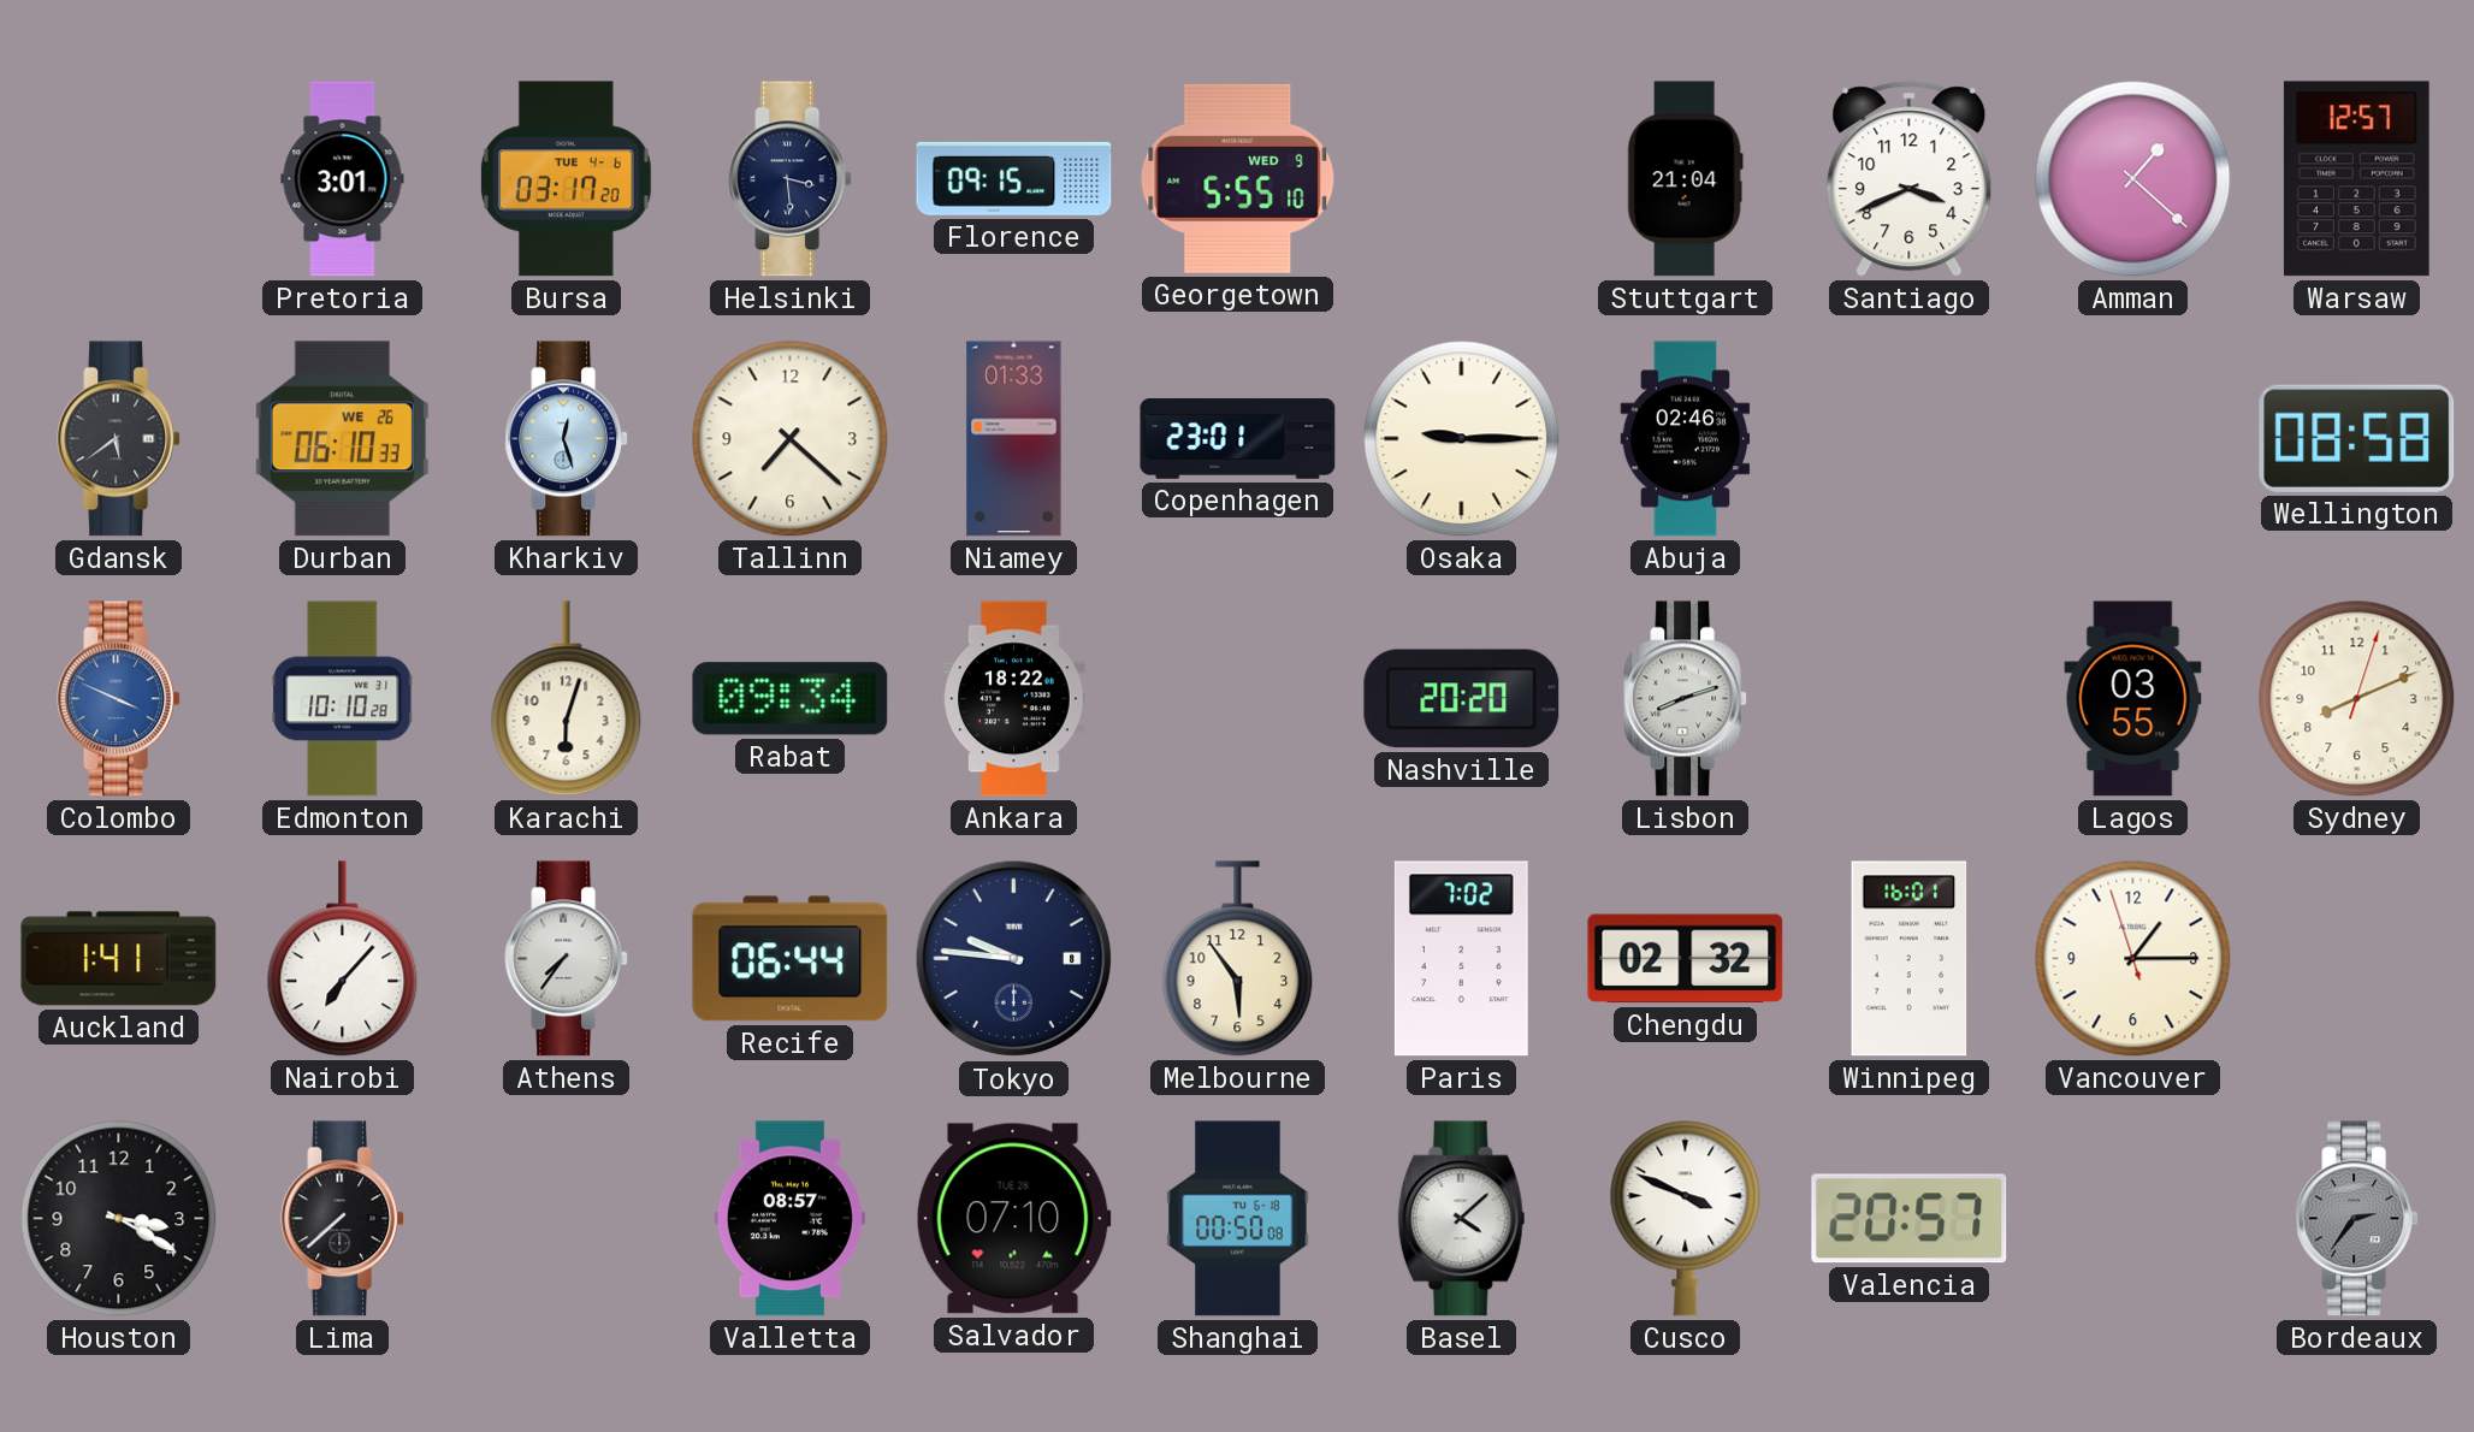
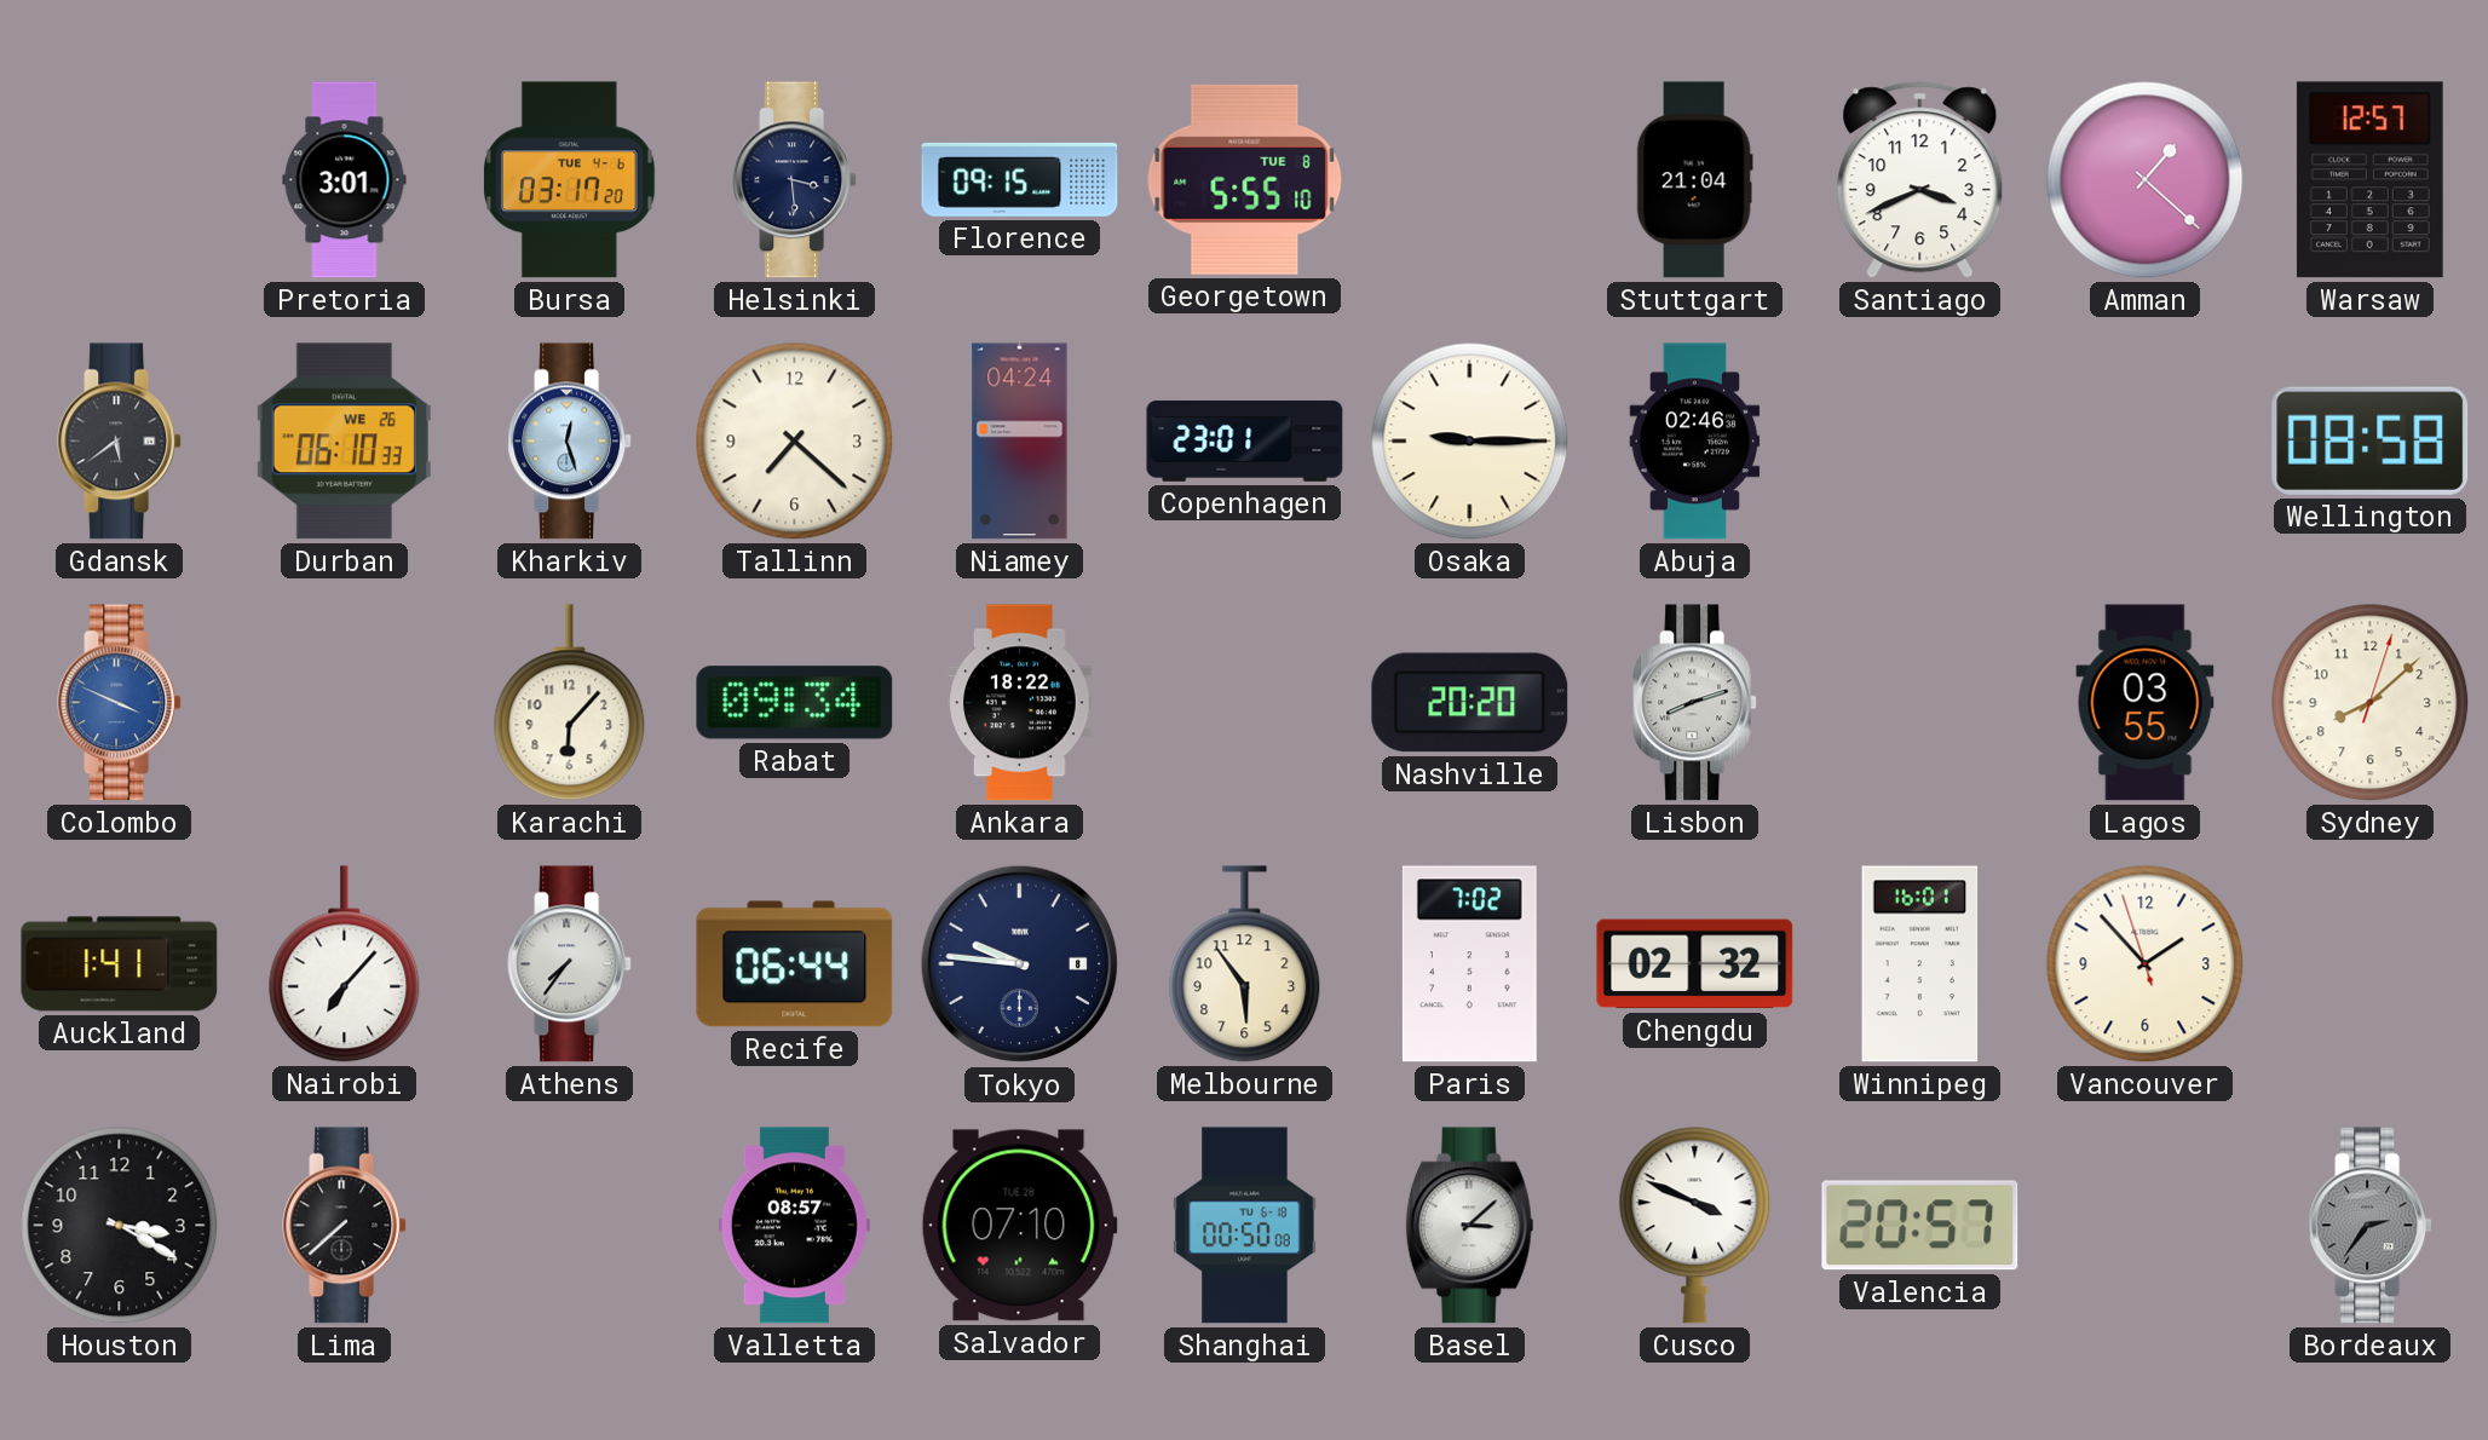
Georgetown date: WED 9 -> TUE 8
Niamey: 01:33 -> 04:24
Edmonton: 10:10 -> none
Karachi: 6:03 -> 6:07
Sydney: 8:11 -> 8:08
Vancouver: 1:14 -> 1:52
Basel: 4:08 -> 3:08
